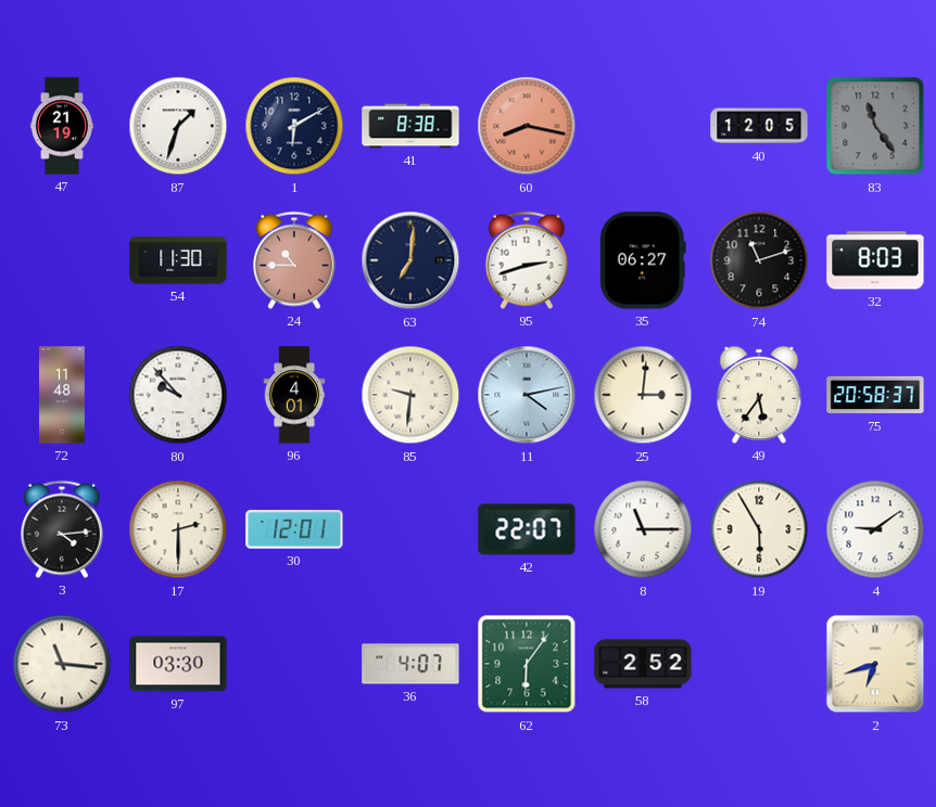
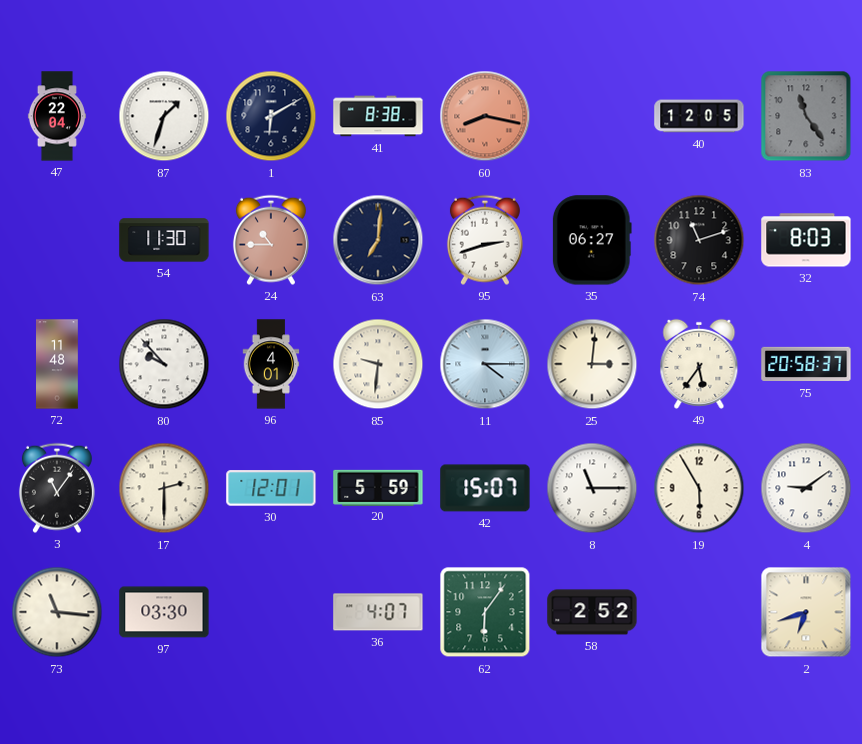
47: 21:19 -> 22:04
11: 4:13 -> 4:15
3: 4:14 -> 11:06
20: none -> 5:59
42: 22:07 -> 15:07
